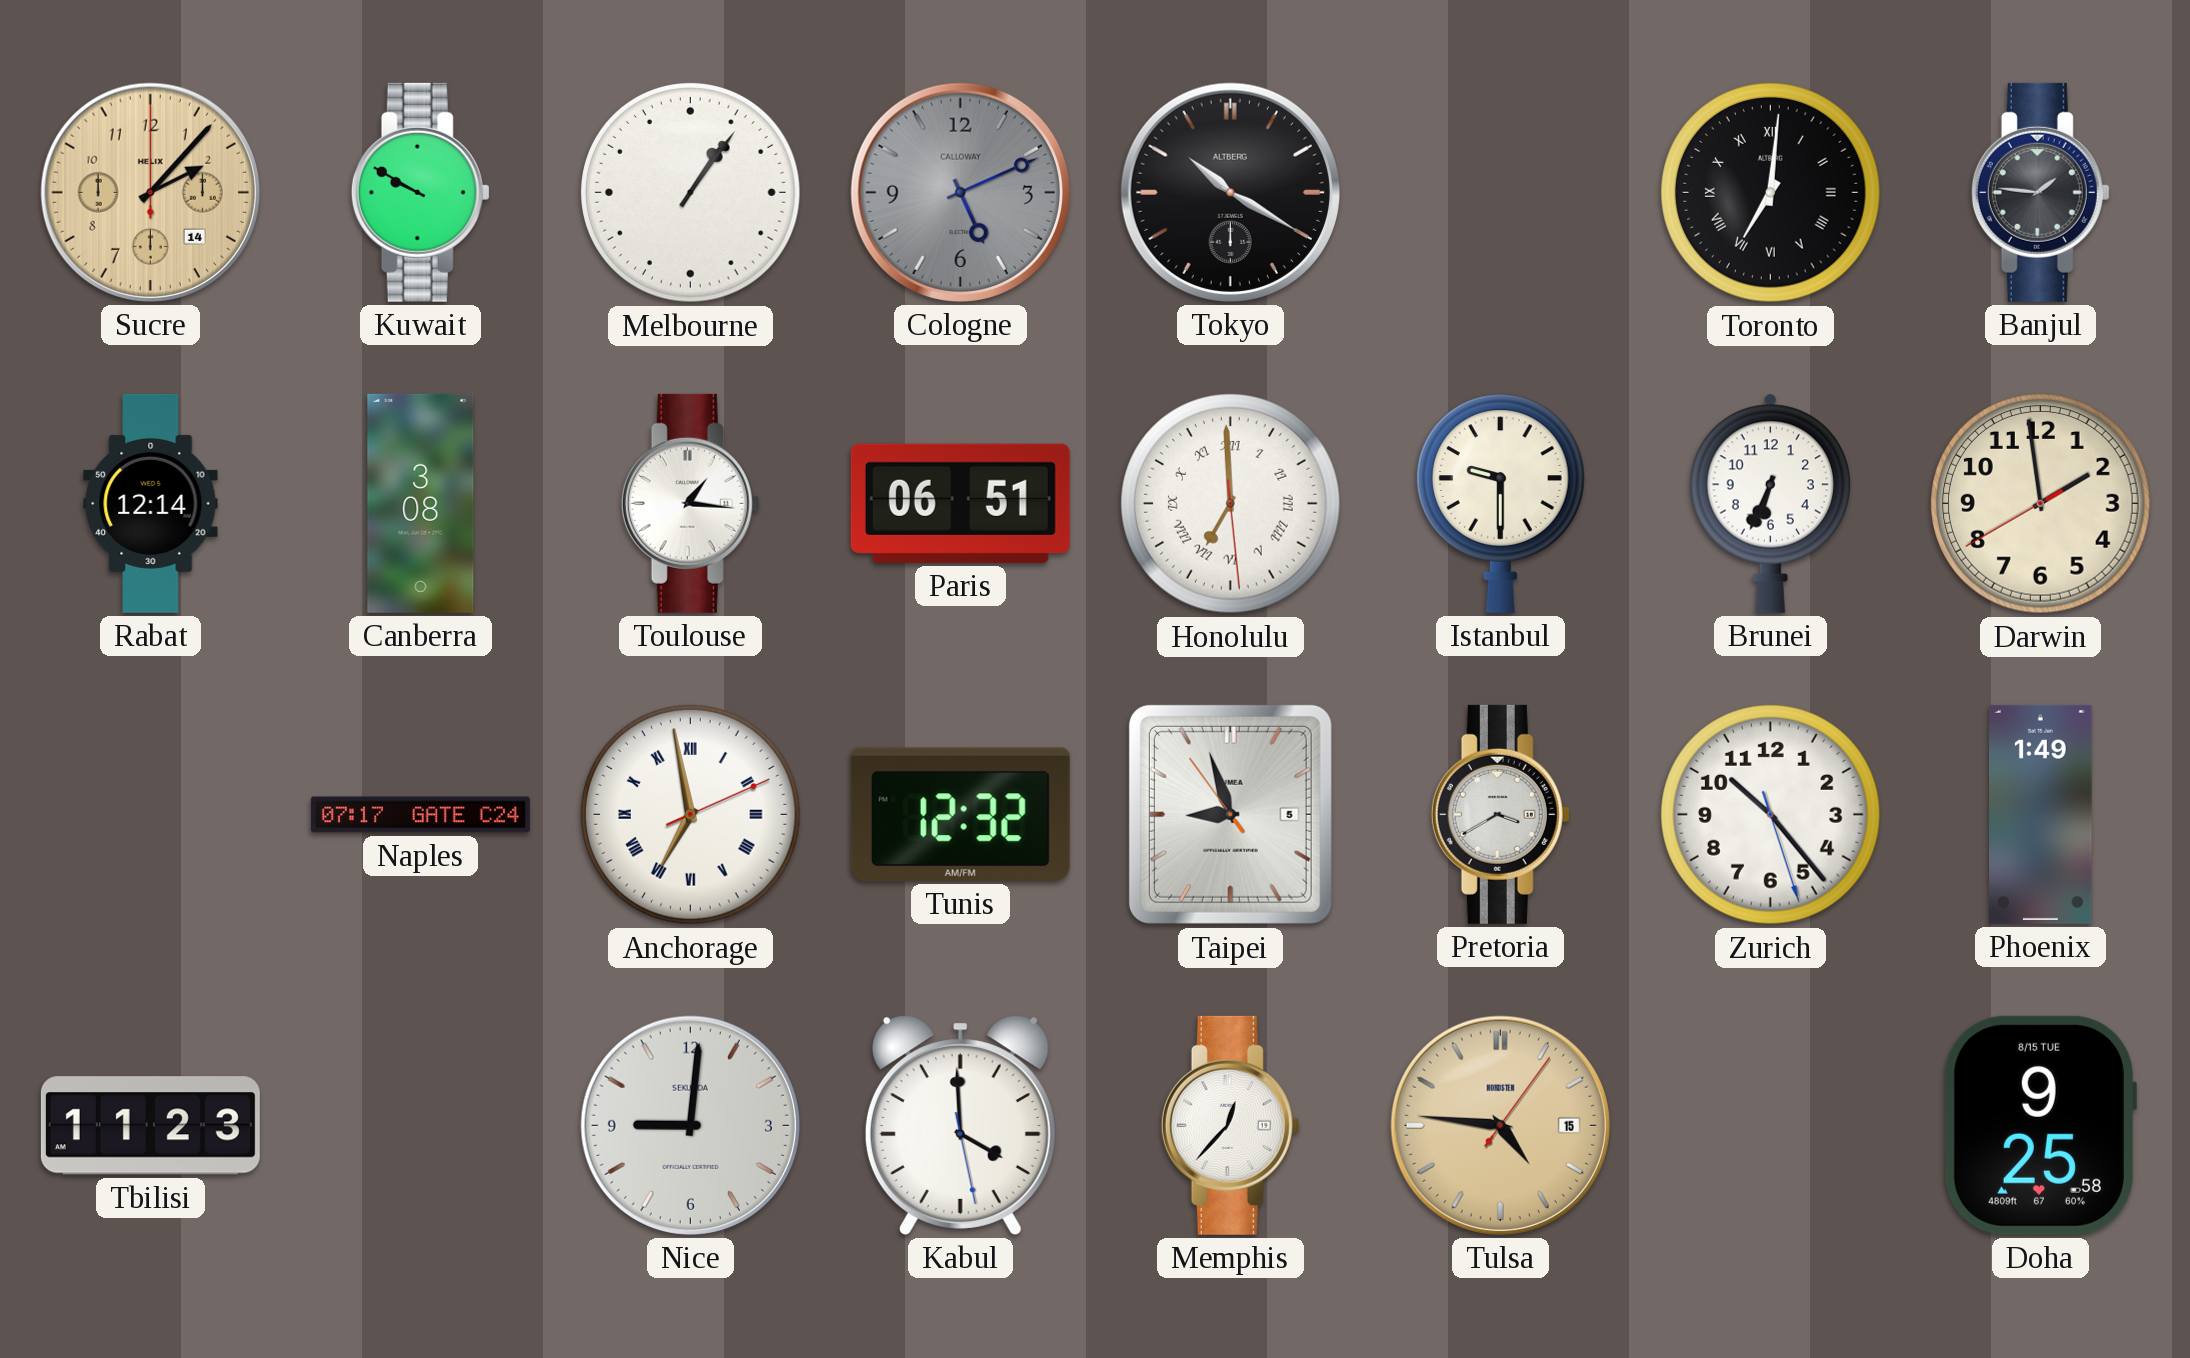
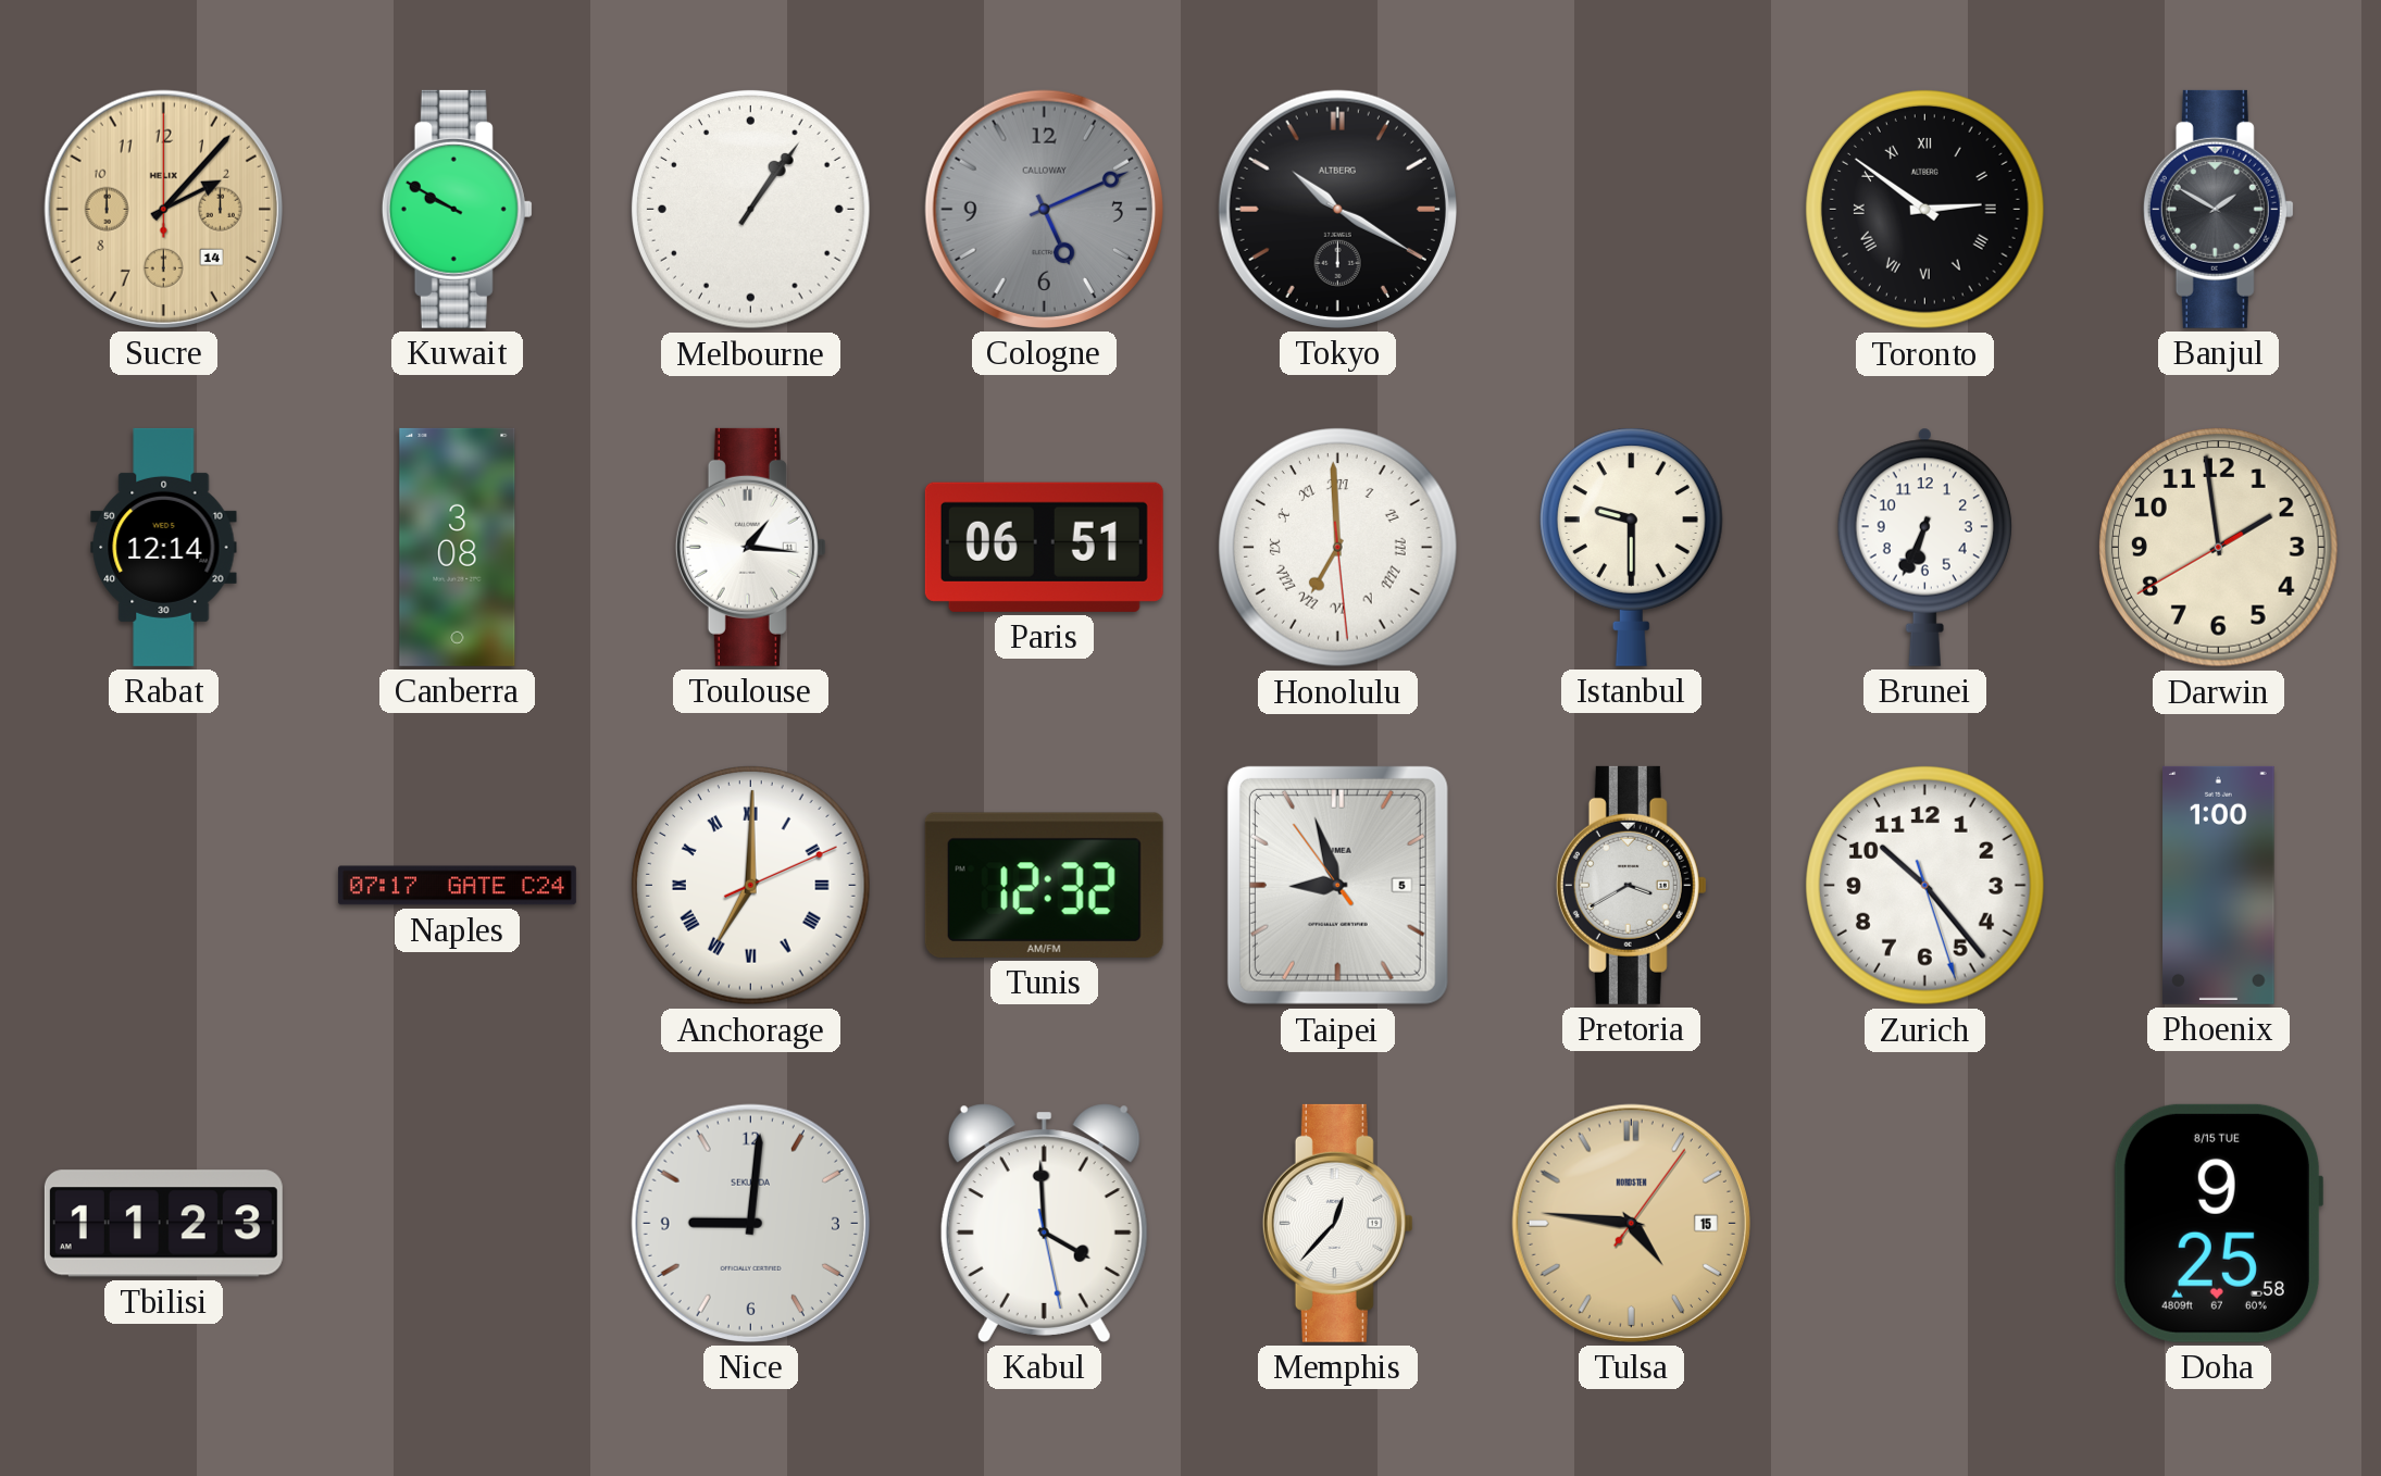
Toronto: 7:01 -> 2:51
Banjul: 1:46 -> 1:50
Anchorage: 6:58 -> 7:00
Phoenix: 1:49 -> 1:00
